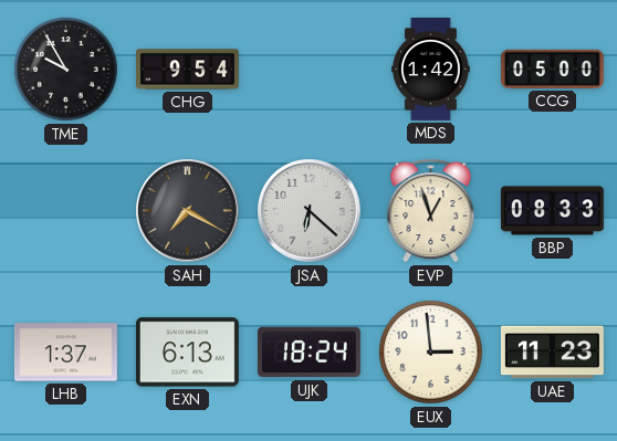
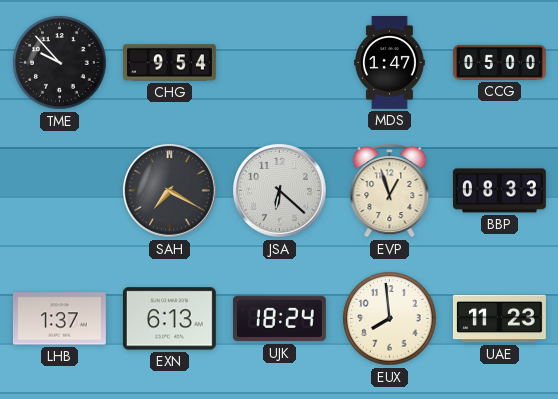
TME: 9:55 -> 9:53
MDS: 1:42 -> 1:47
EUX: 2:59 -> 7:59
